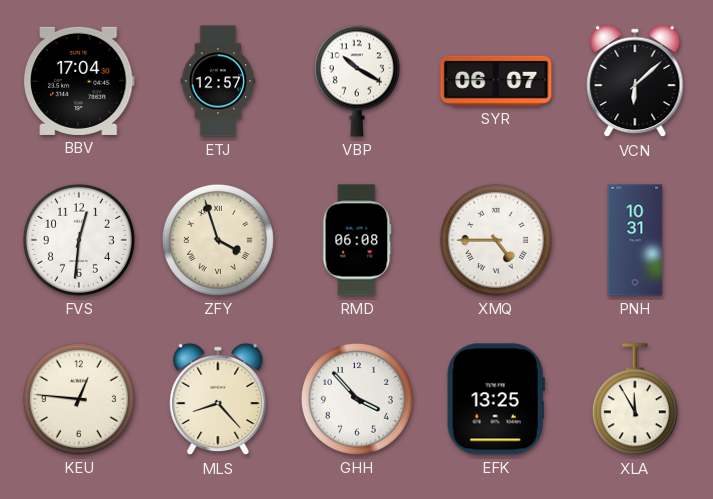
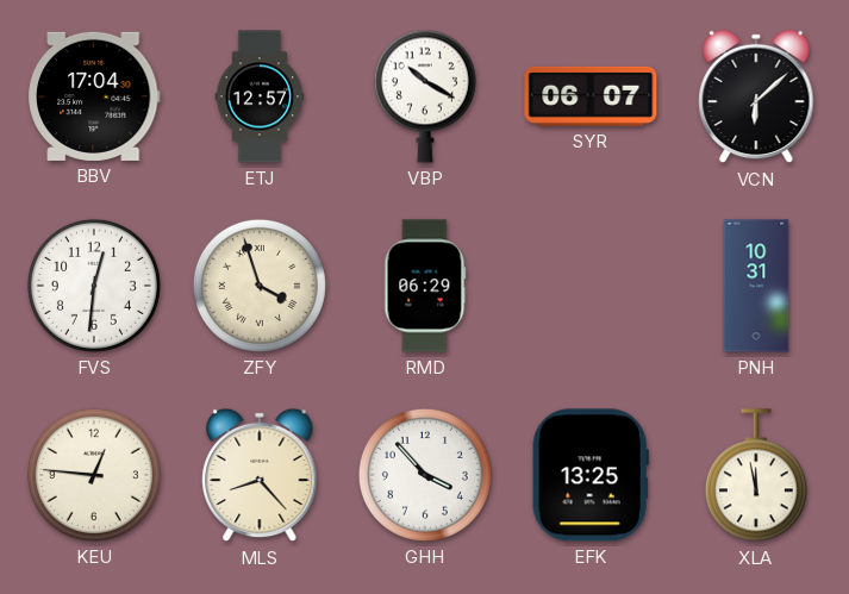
RMD: 06:08 -> 06:29
XMQ: 4:45 -> none
XLA: 11:55 -> 11:58
